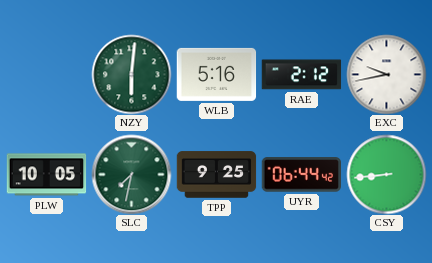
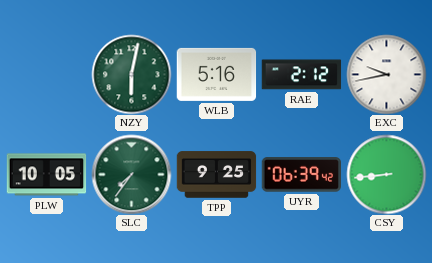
NZY: 6:01 -> 6:02
SLC: 7:32 -> 7:36
UYR: 06:44 -> 06:39
